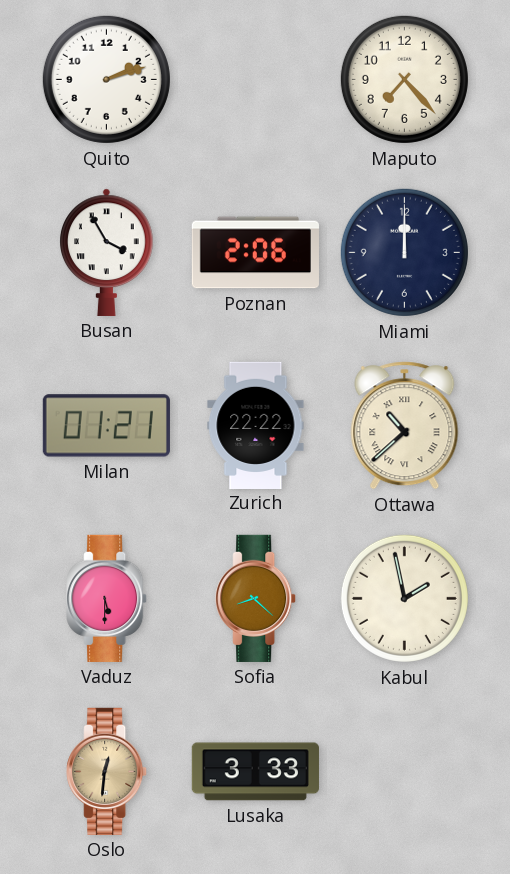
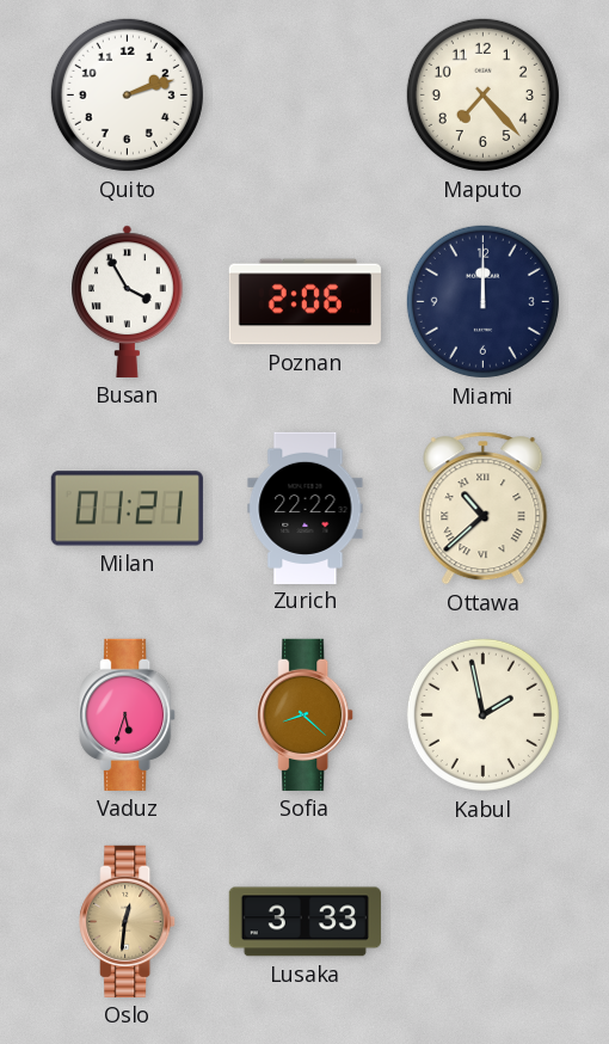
Vaduz: 5:30 -> 5:33
